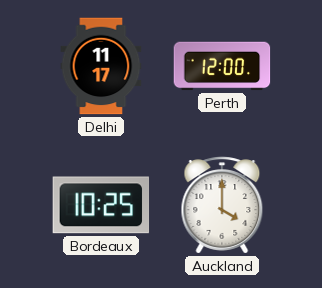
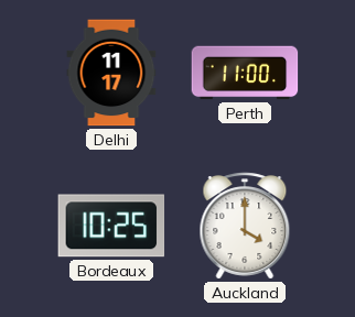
Perth: 12:00 -> 11:00
